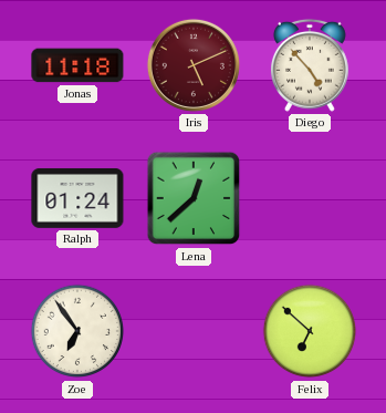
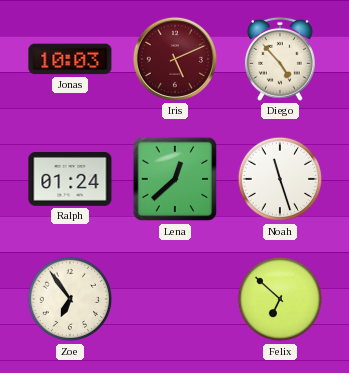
Jonas: 11:18 -> 10:03
Noah: none -> 11:27
